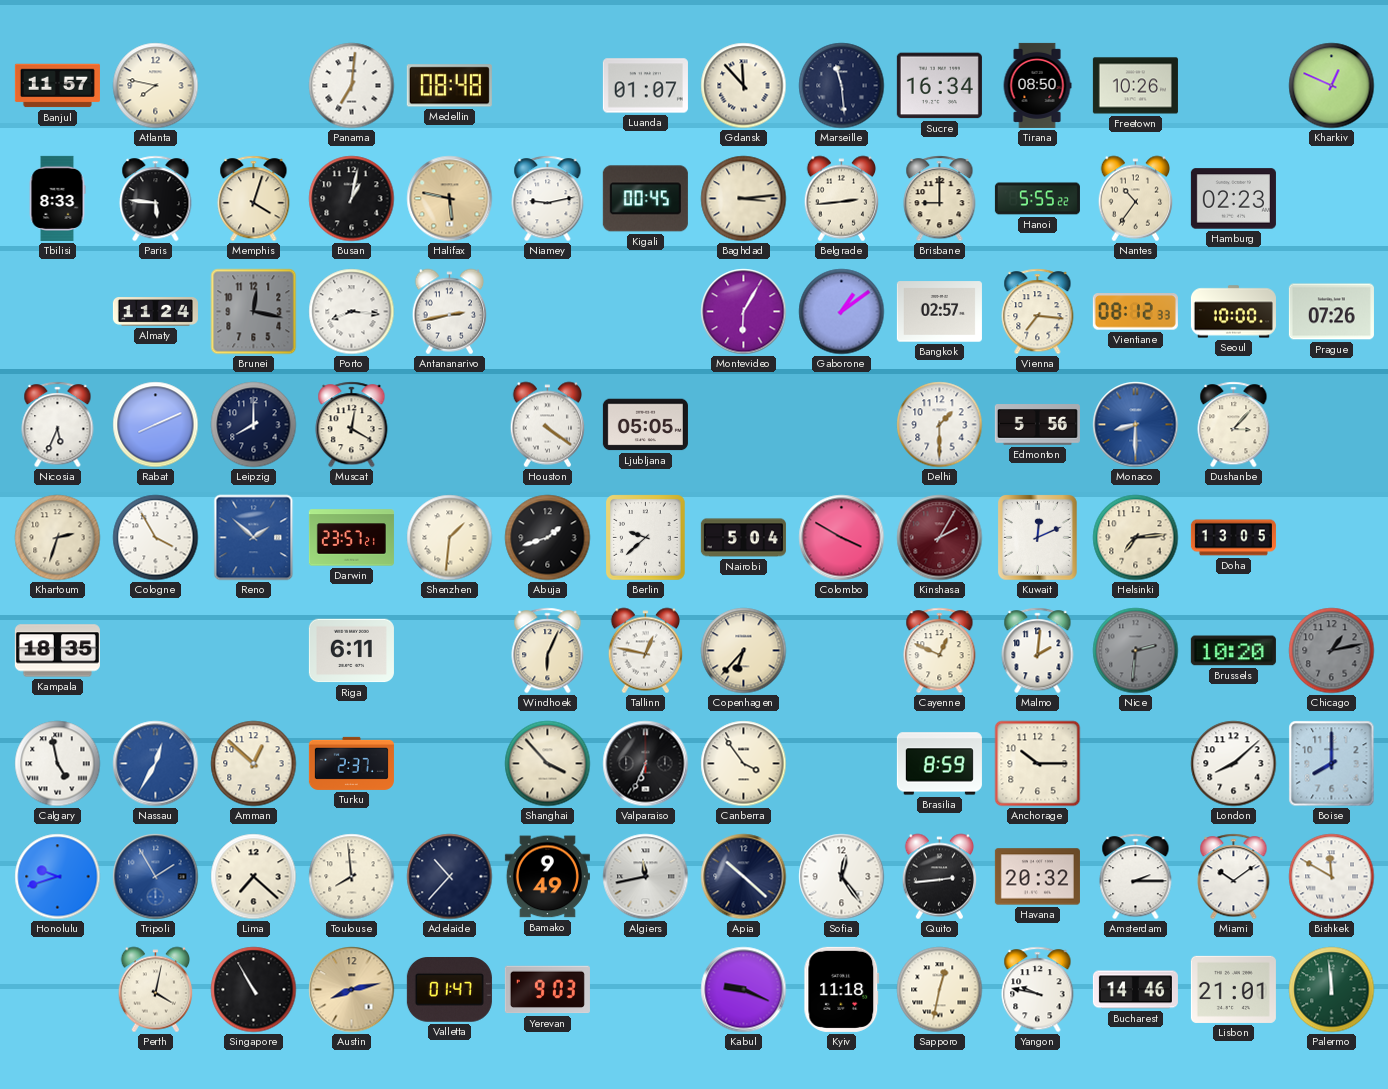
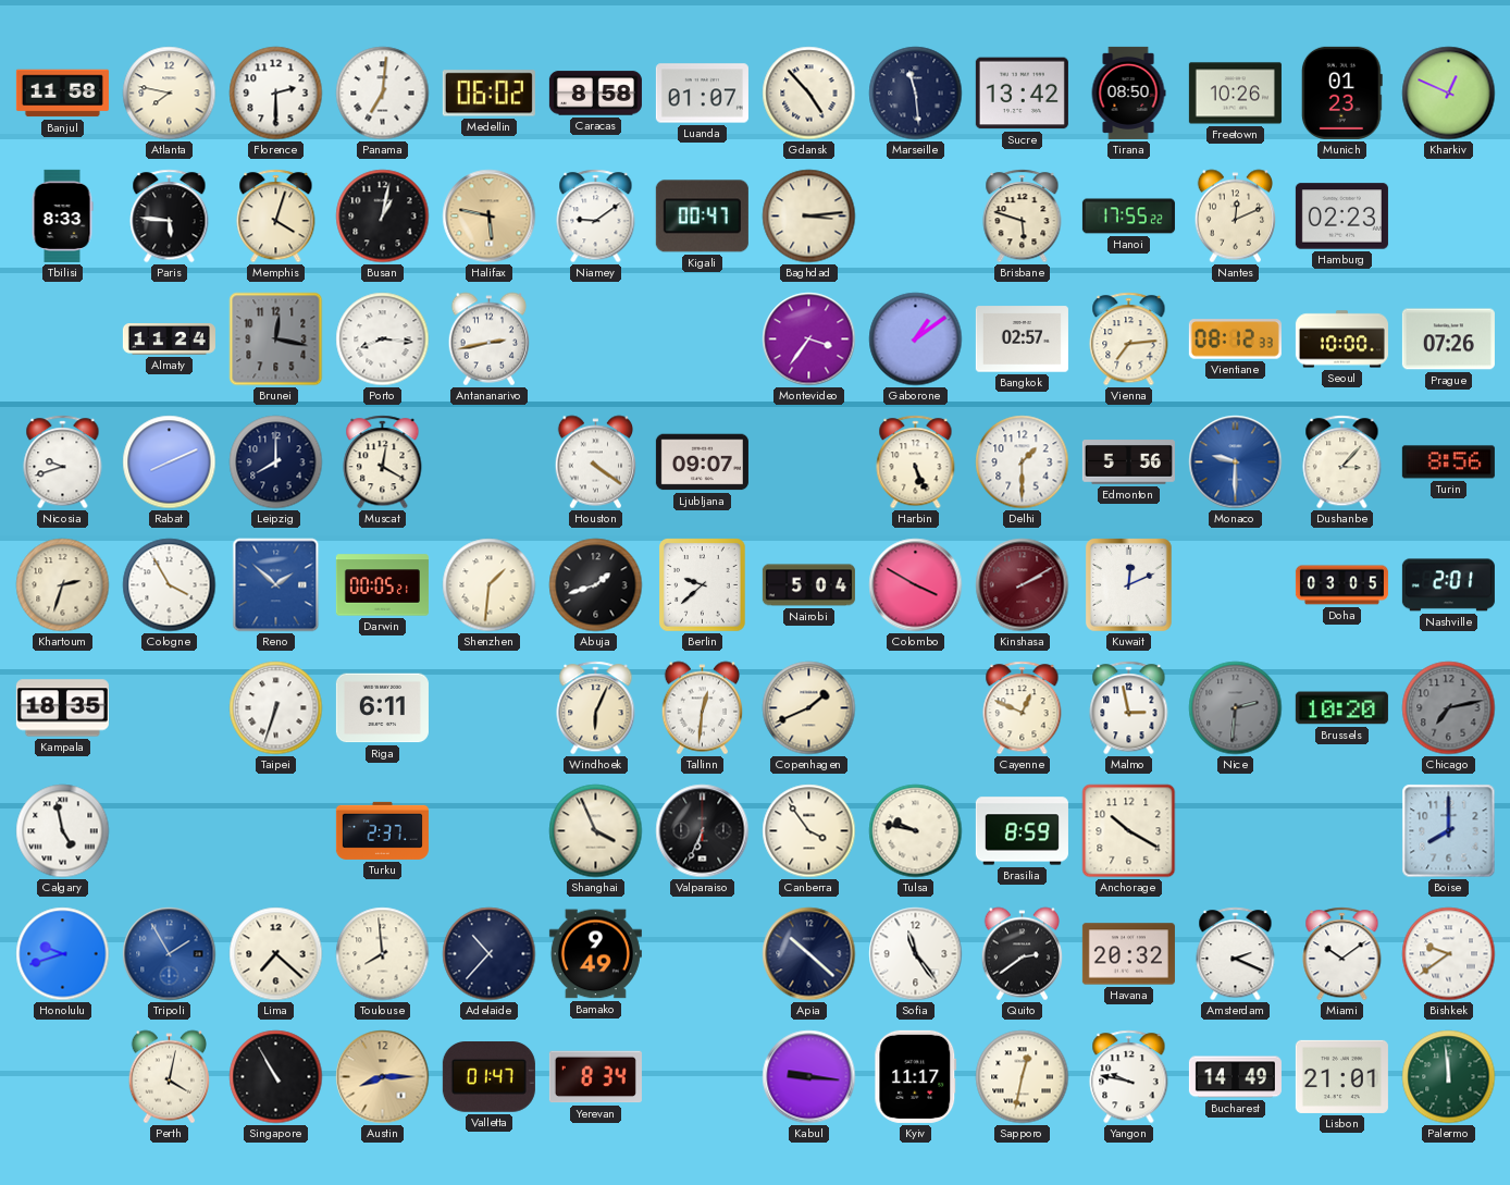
Banjul: 11:57 -> 11:58
Florence: none -> 2:30
Medellin: 08:48 -> 06:02
Caracas: none -> 8:58
Gdansk: 11:53 -> 4:53
Sucre: 16:34 -> 13:42
Munich: none -> 01:23
Niamey: 9:13 -> 9:09
Kigali: 00:45 -> 00:47
Belgrade: 2:44 -> none
Brisbane: 9:00 -> 5:48
Hanoi: 5:55 -> 17:55
Nantes: 10:36 -> 12:11
Montevideo: 6:05 -> 3:36
Vienna: 7:16 -> 7:14
Nicosia: 5:34 -> 9:42
Ljubljana: 05:05 -> 09:07
Harbin: none -> 5:26
Monaco: 8:30 -> 9:30
Turin: none -> 8:56
Darwin: 23:57 -> 00:05
Kinshasa: 2:05 -> 2:10
Helsinki: 7:14 -> none
Doha: 13:05 -> 03:05
Nashville: none -> 2:01
Taipei: none -> 6:33
Tallinn: 12:47 -> 12:31
Copenhagen: 6:37 -> 1:41
Malmo: 2:01 -> 2:58
Chicago: 1:13 -> 7:13
Nassau: 12:35 -> none
Amman: 12:52 -> none
Shanghai: 3:53 -> 3:56
Tulsa: none -> 9:47
Anchorage: 10:15 -> 10:20
London: 8:08 -> none
Algiers: 11:43 -> none
Sofia: 12:24 -> 11:24
Quito: 2:44 -> 2:39
Amsterdam: 2:15 -> 2:19
Bishkek: 11:50 -> 9:39
Austin: 8:13 -> 8:15
Yerevan: 9:03 -> 8:34
Kabul: 9:19 -> 9:16
Kyiv: 11:18 -> 11:17
Bucharest: 14:46 -> 14:49
